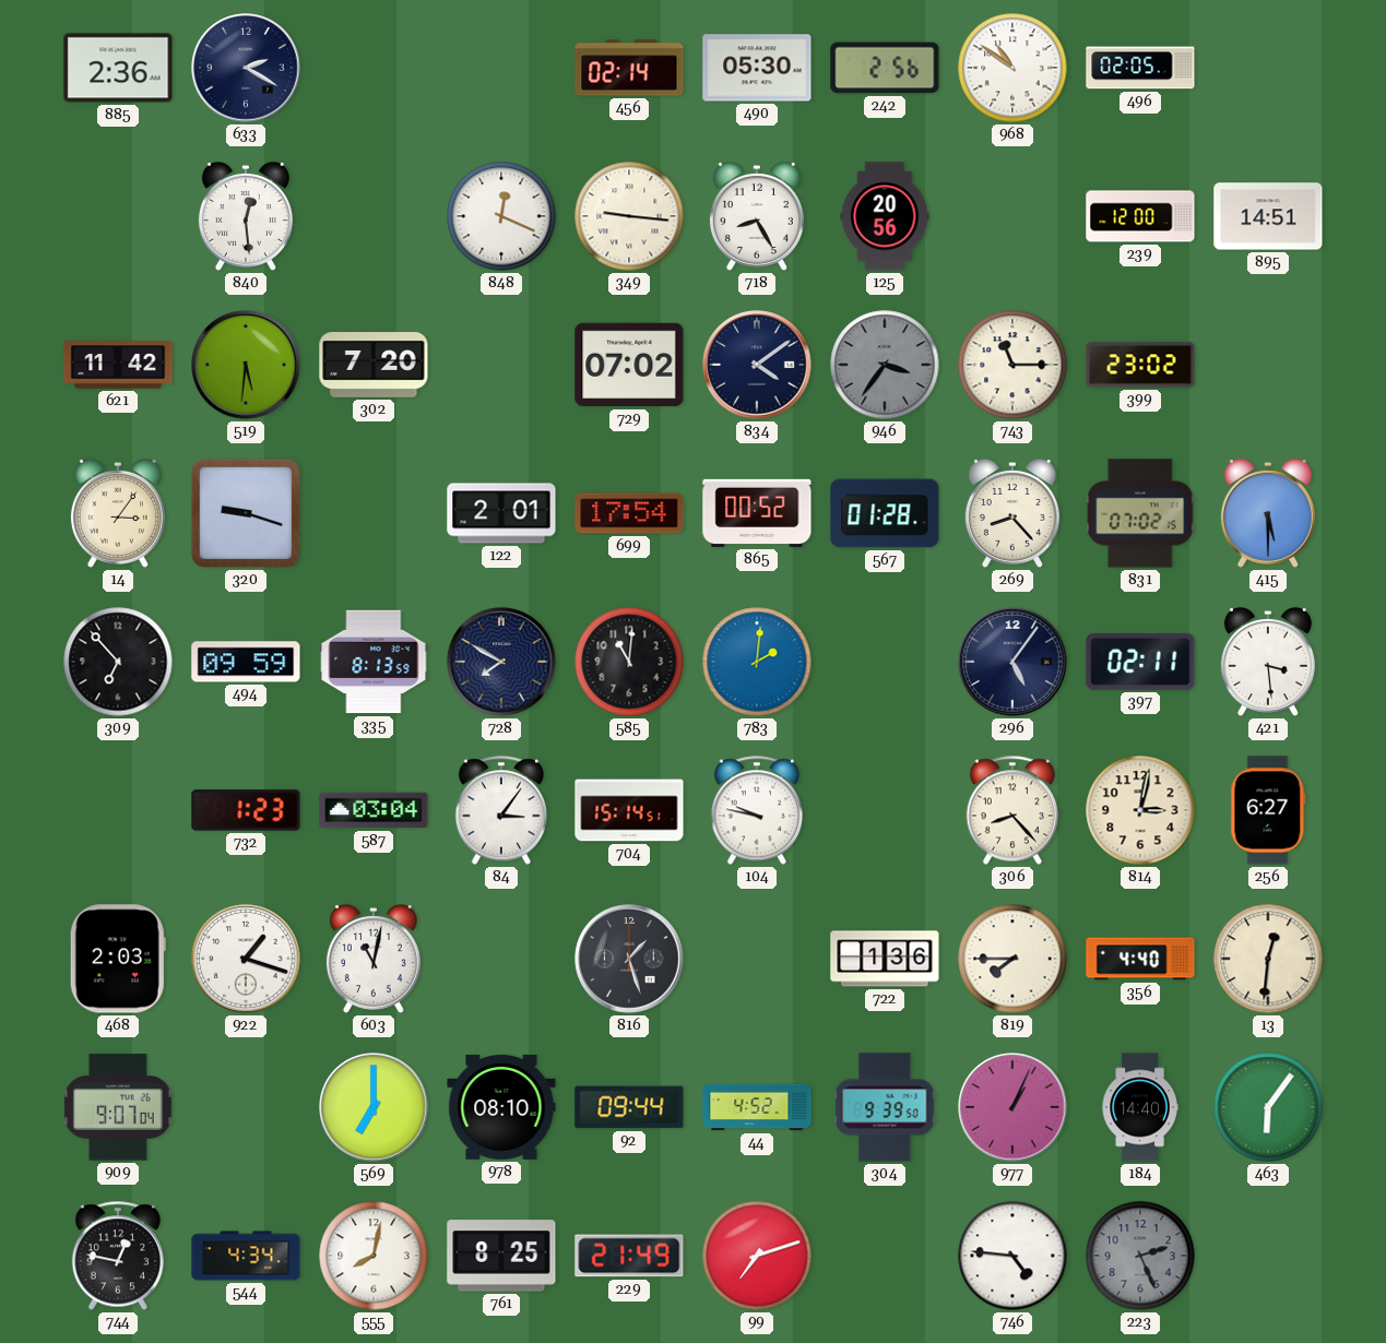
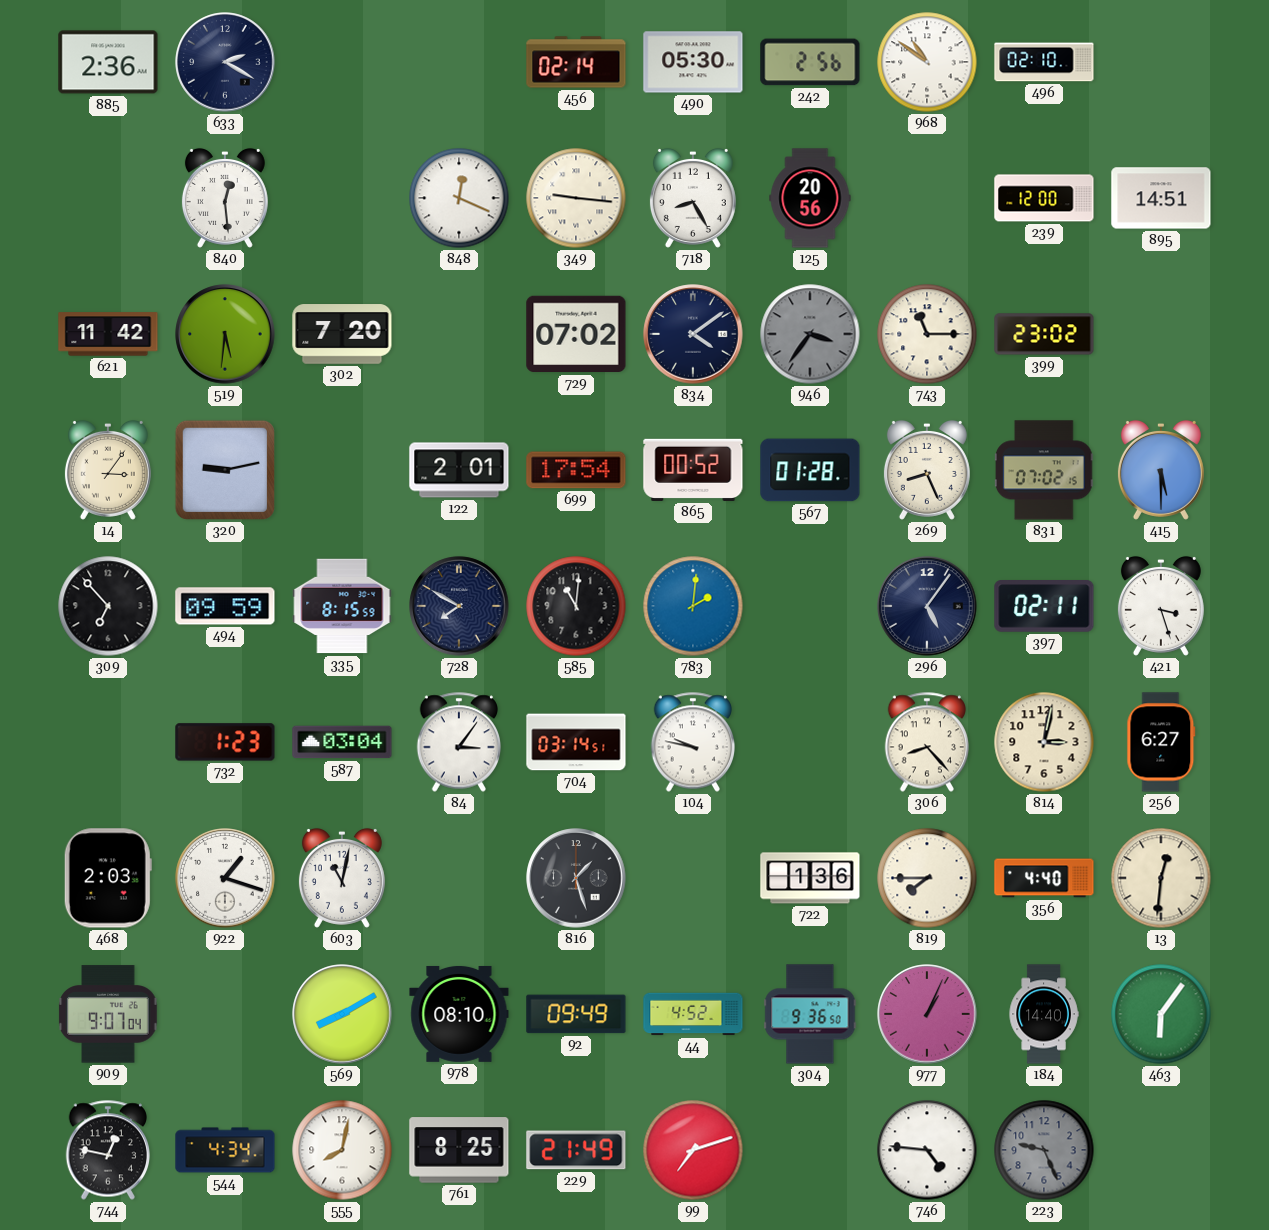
496: 02:05 -> 02:10
320: 9:18 -> 9:13
269: 8:23 -> 8:26
335: 8:13 -> 8:15
421: 3:29 -> 3:27
704: 15:14 -> 03:14
569: 7:00 -> 8:10
92: 09:44 -> 09:49
304: 9:39 -> 9:36
223: 2:26 -> 9:26
